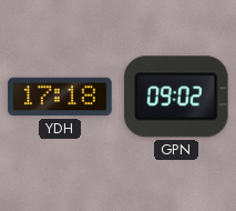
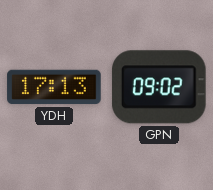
YDH: 17:18 -> 17:13
